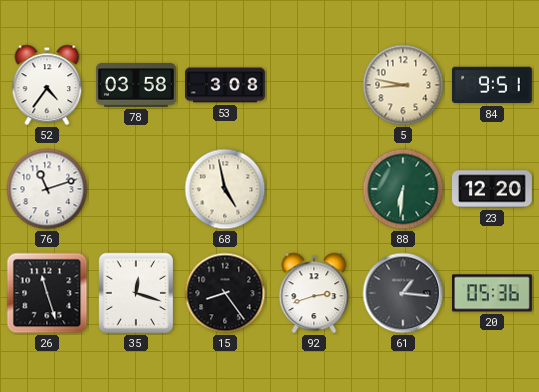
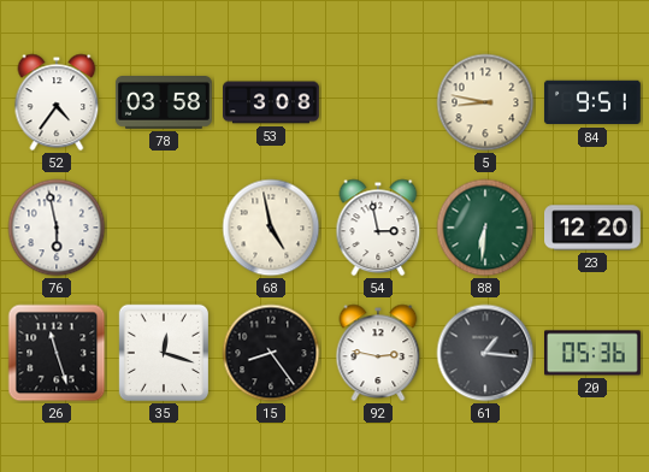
76: 11:12 -> 5:58
54: none -> 2:58
92: 2:42 -> 2:47
